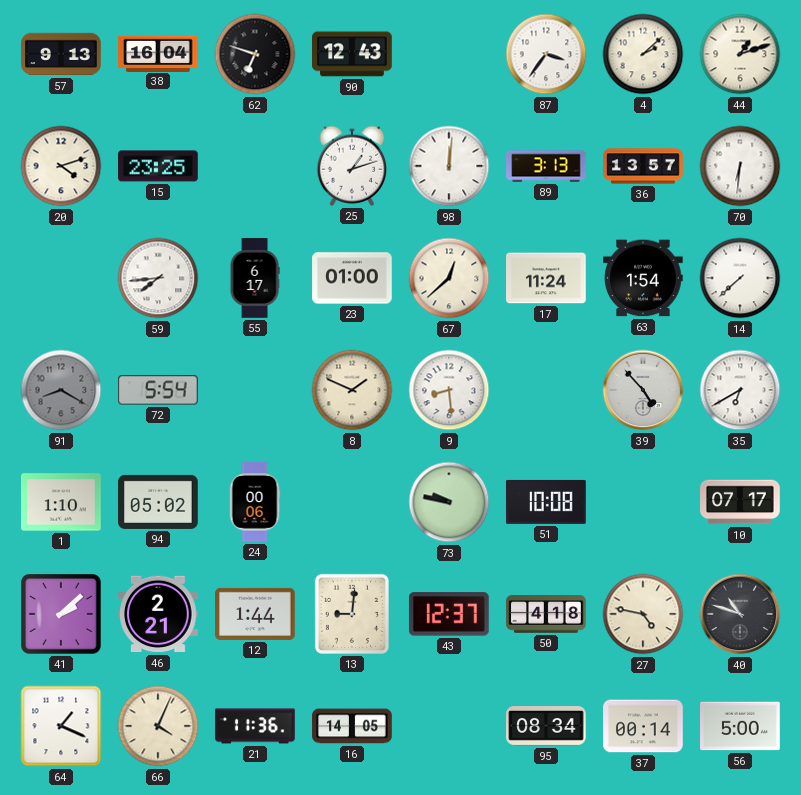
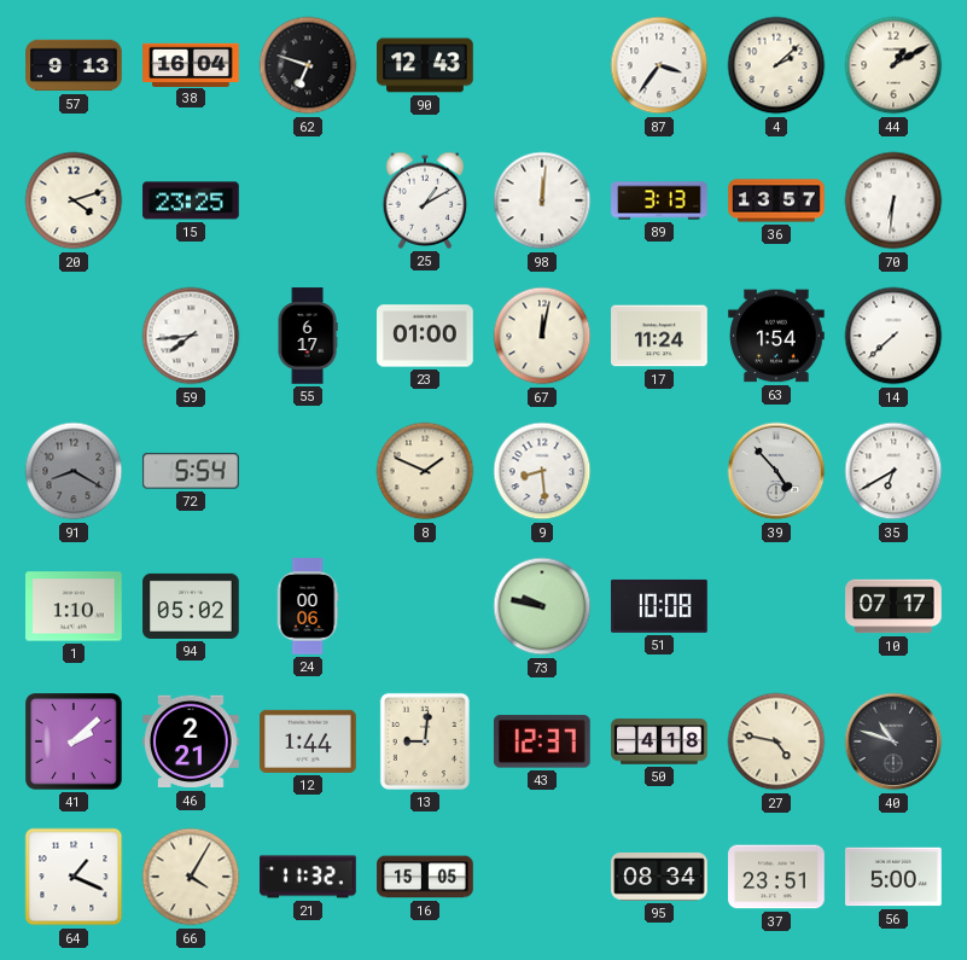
44: 1:12 -> 1:10
25: 1:12 -> 1:10
67: 12:38 -> 12:02
66: 4:04 -> 4:05
21: 11:36 -> 11:32
16: 14:05 -> 15:05
37: 00:14 -> 23:51
